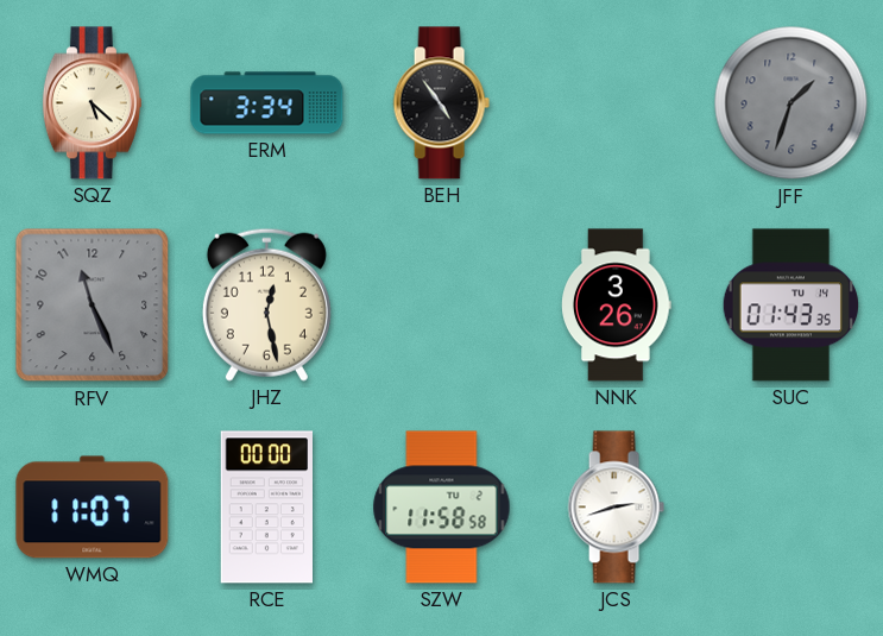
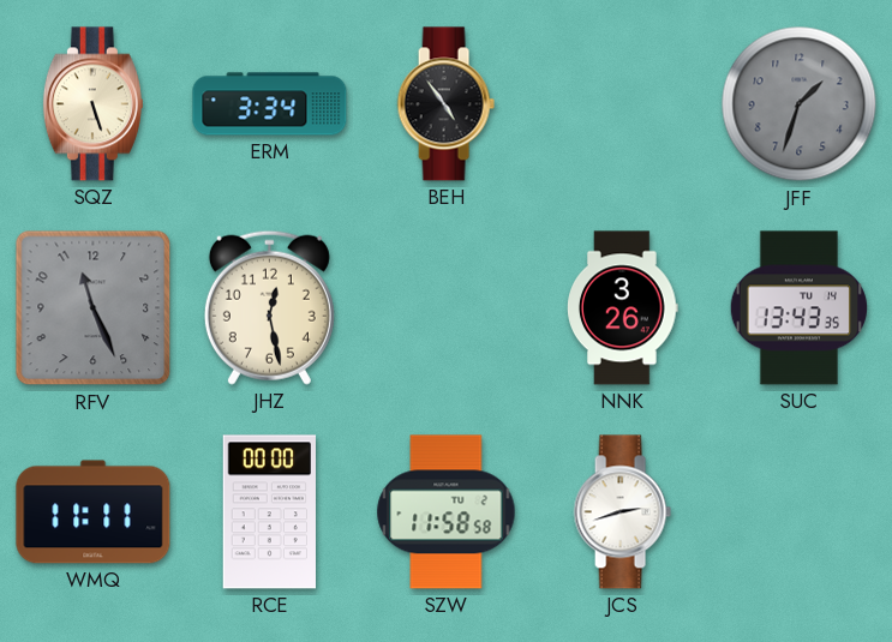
SQZ: 5:22 -> 5:27
SUC: 01:43 -> 13:43
WMQ: 11:07 -> 11:11
